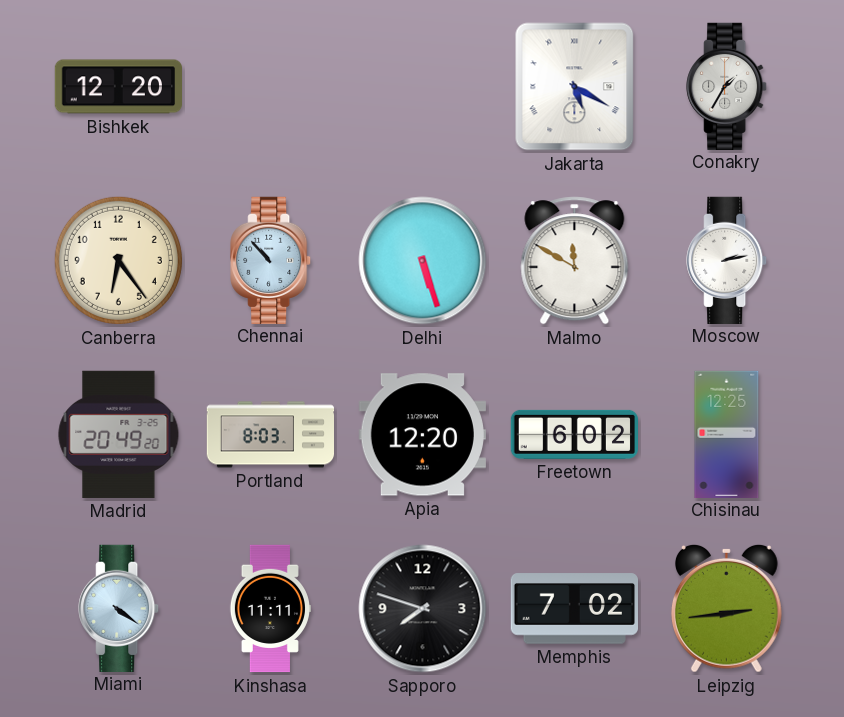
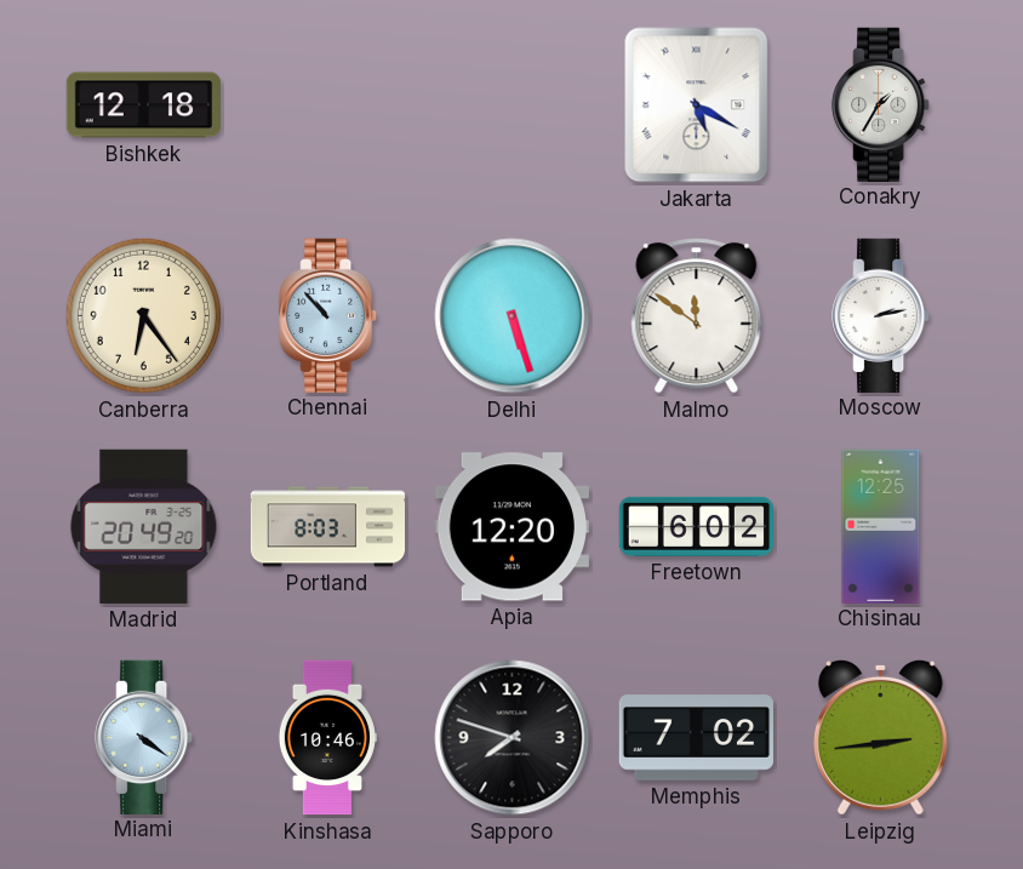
Bishkek: 12:20 -> 12:18
Malmo: 11:50 -> 11:51
Kinshasa: 11:11 -> 10:46
